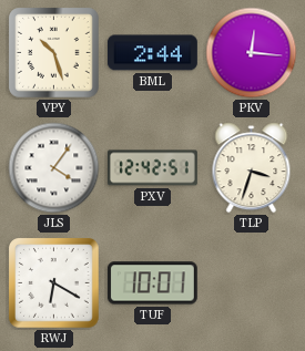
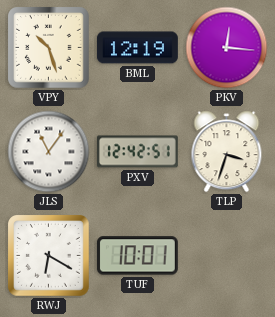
BML: 2:44 -> 12:19
JLS: 4:06 -> 11:06
